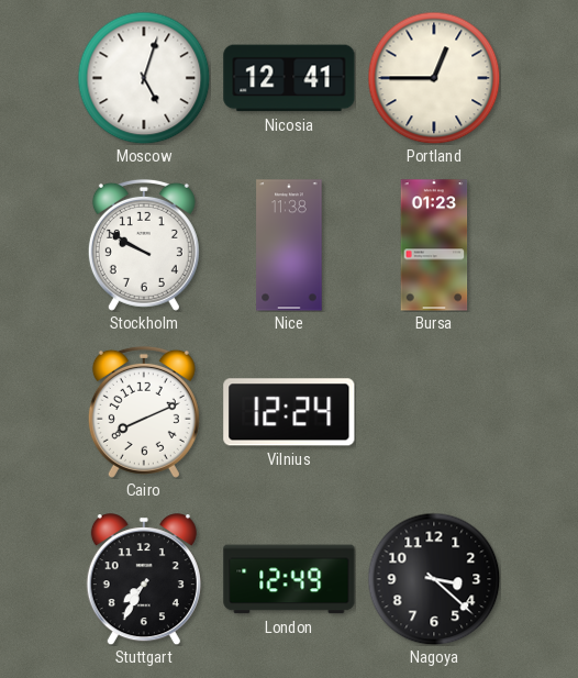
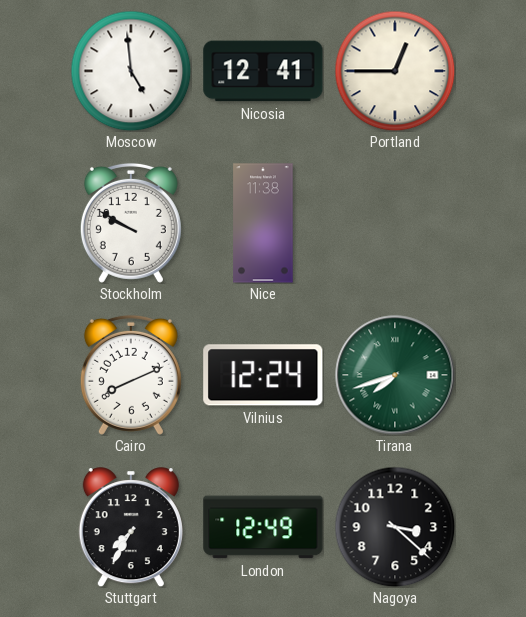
Moscow: 5:03 -> 4:59
Bursa: 01:23 -> none
Tirana: none -> 7:42
